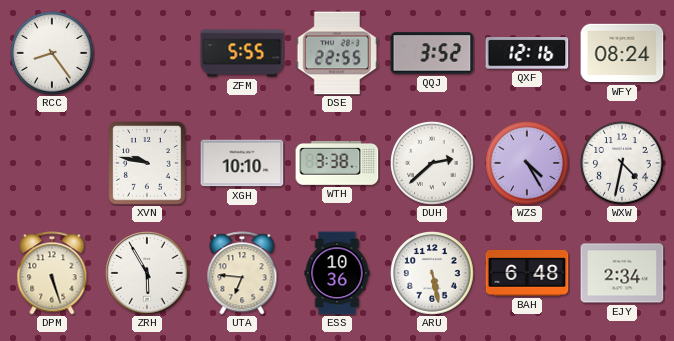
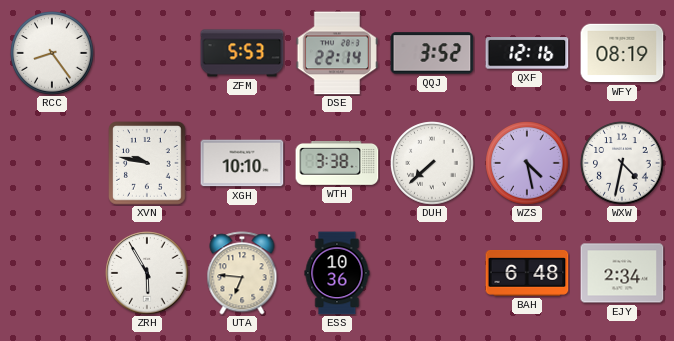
ZFM: 5:55 -> 5:53
DSE: 22:55 -> 22:14
WFY: 08:24 -> 08:19
DUH: 2:38 -> 7:38
WZS: 4:25 -> 4:28
DPM: 5:27 -> none
ARU: 5:28 -> none
